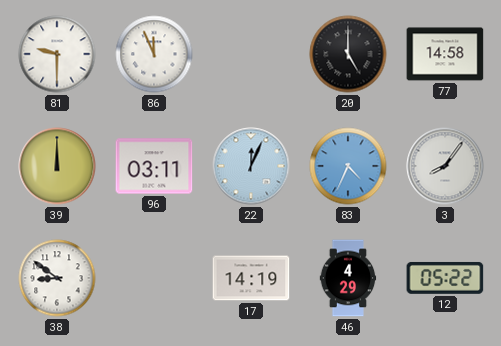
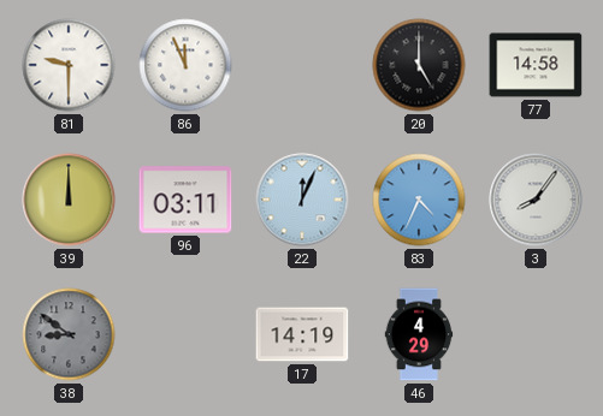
38 dial: white -> grey
12: 05:22 -> none
